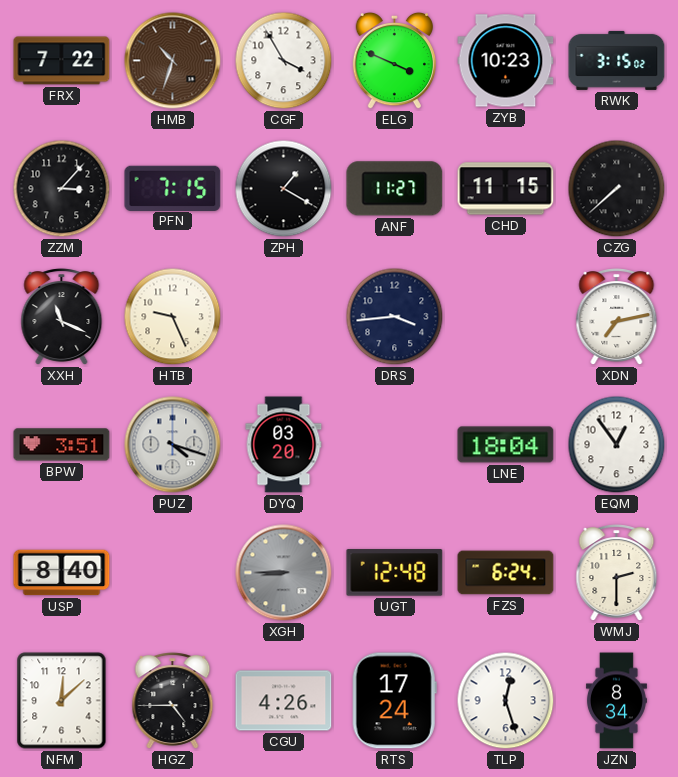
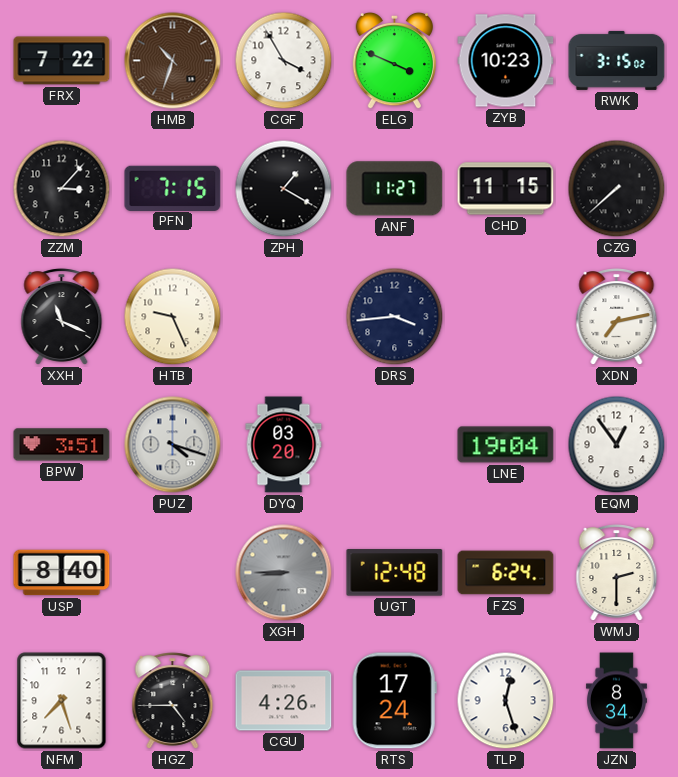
LNE: 18:04 -> 19:04
NFM: 12:08 -> 7:27
